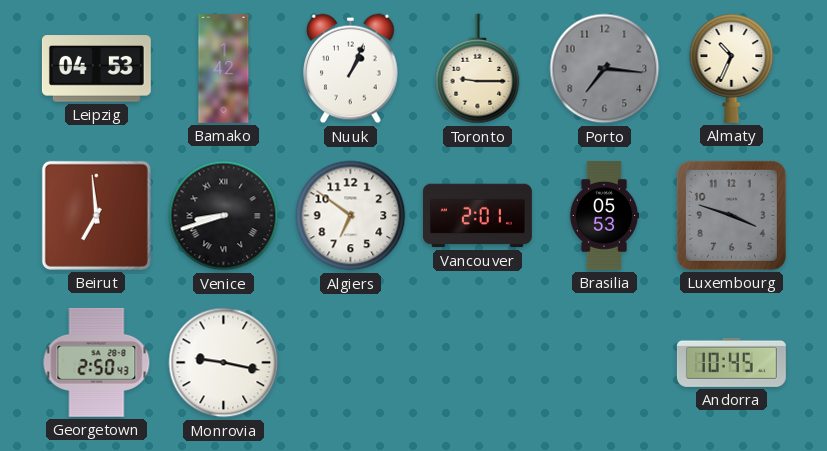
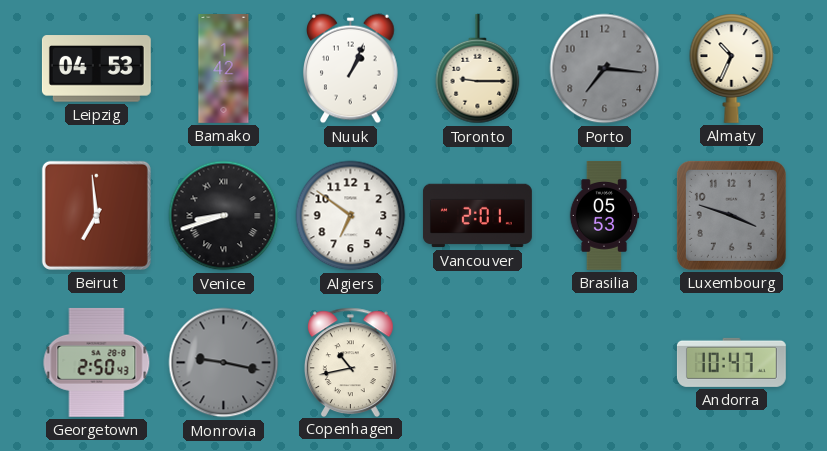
Monrovia dial: white -> grey
Copenhagen: none -> 10:43
Andorra: 10:45 -> 10:47
